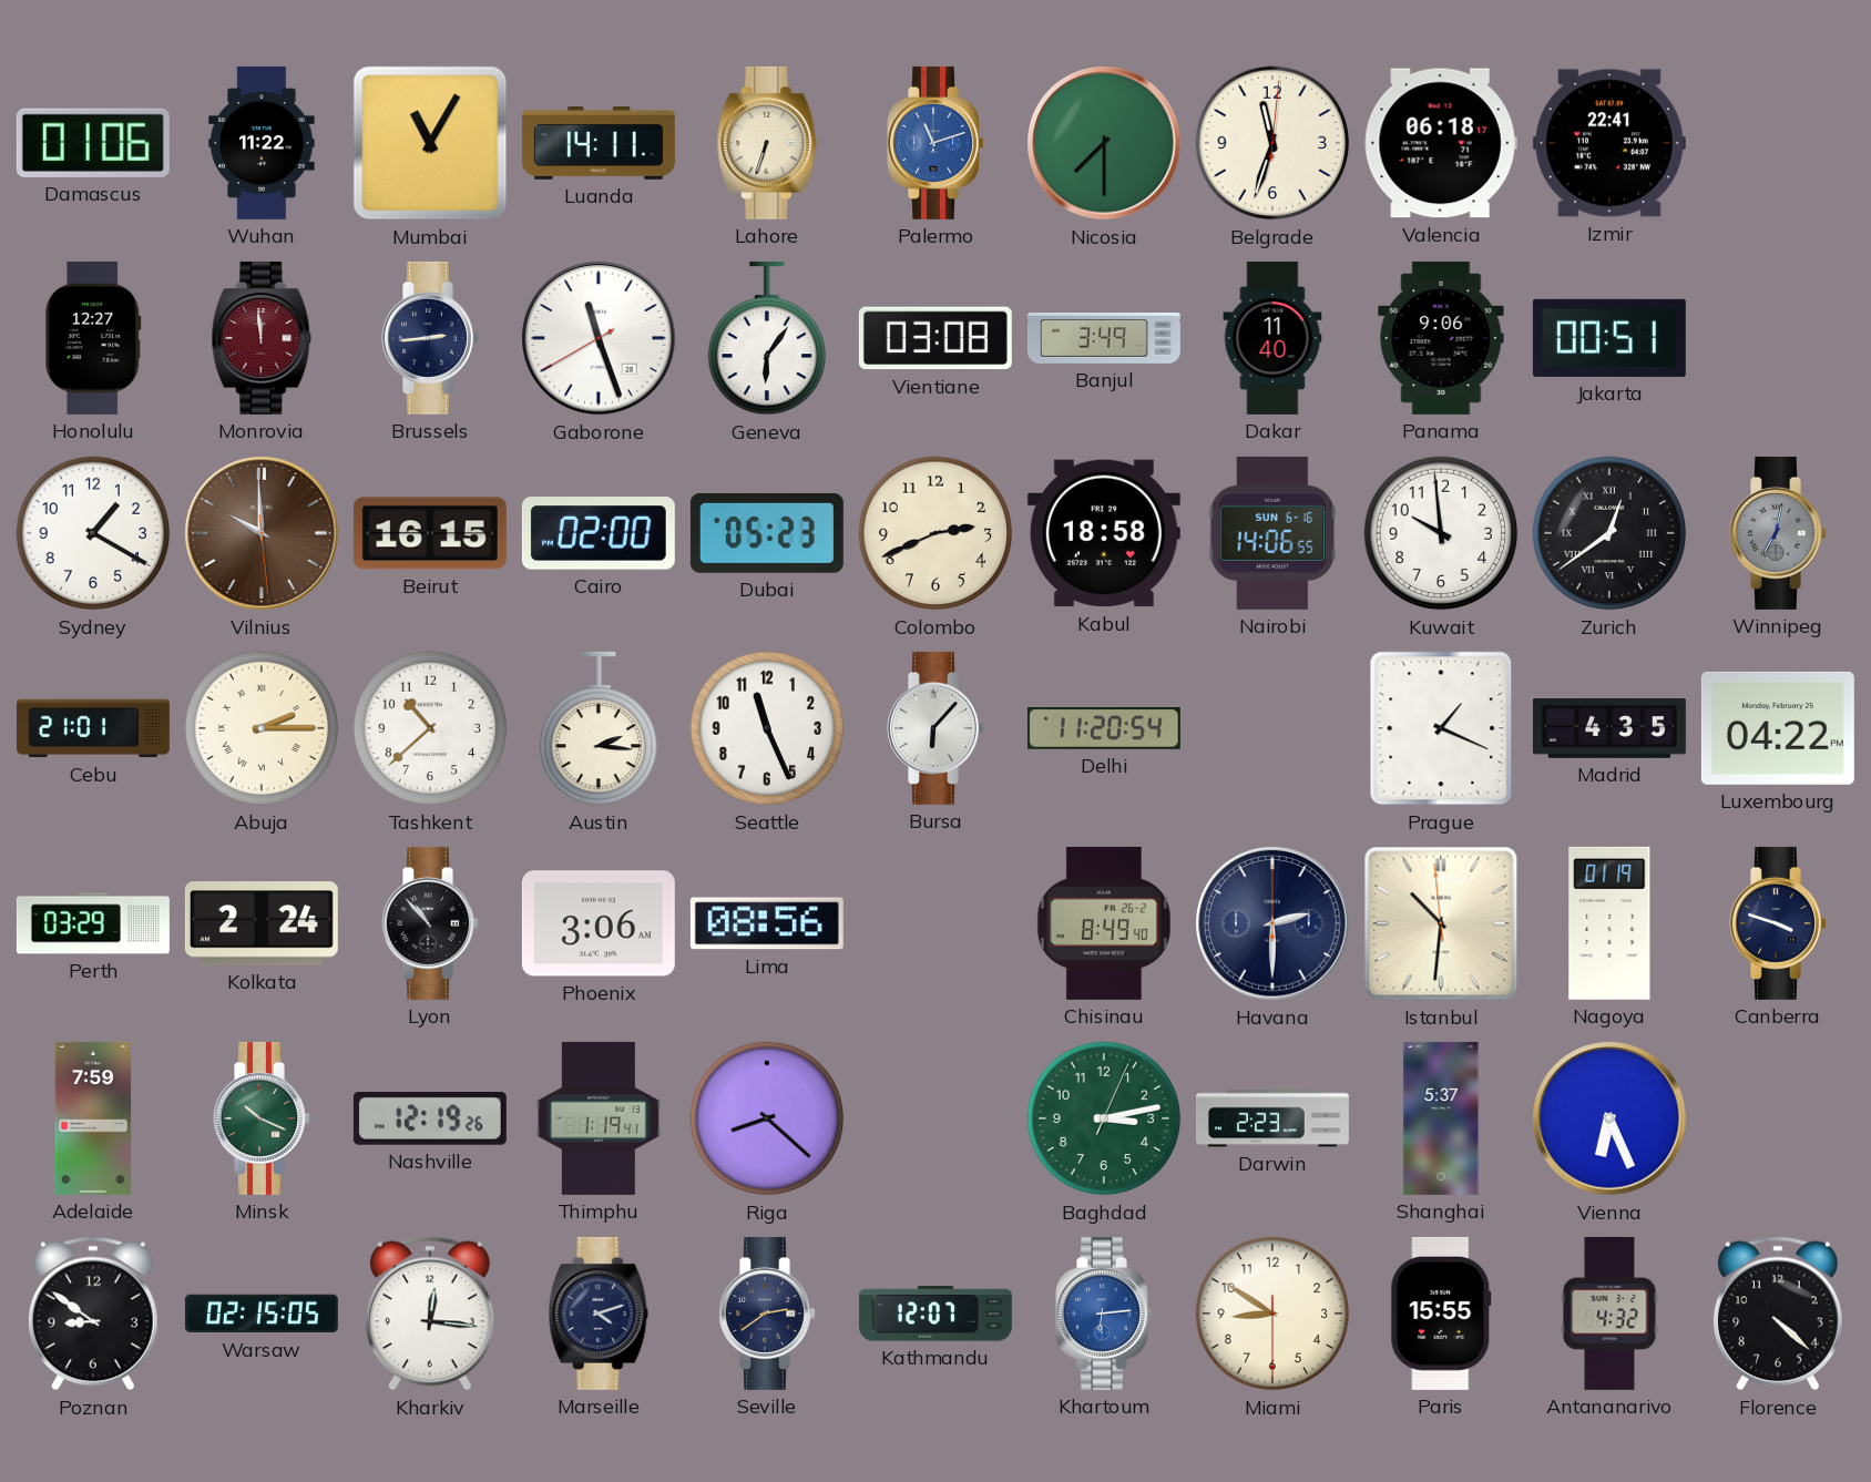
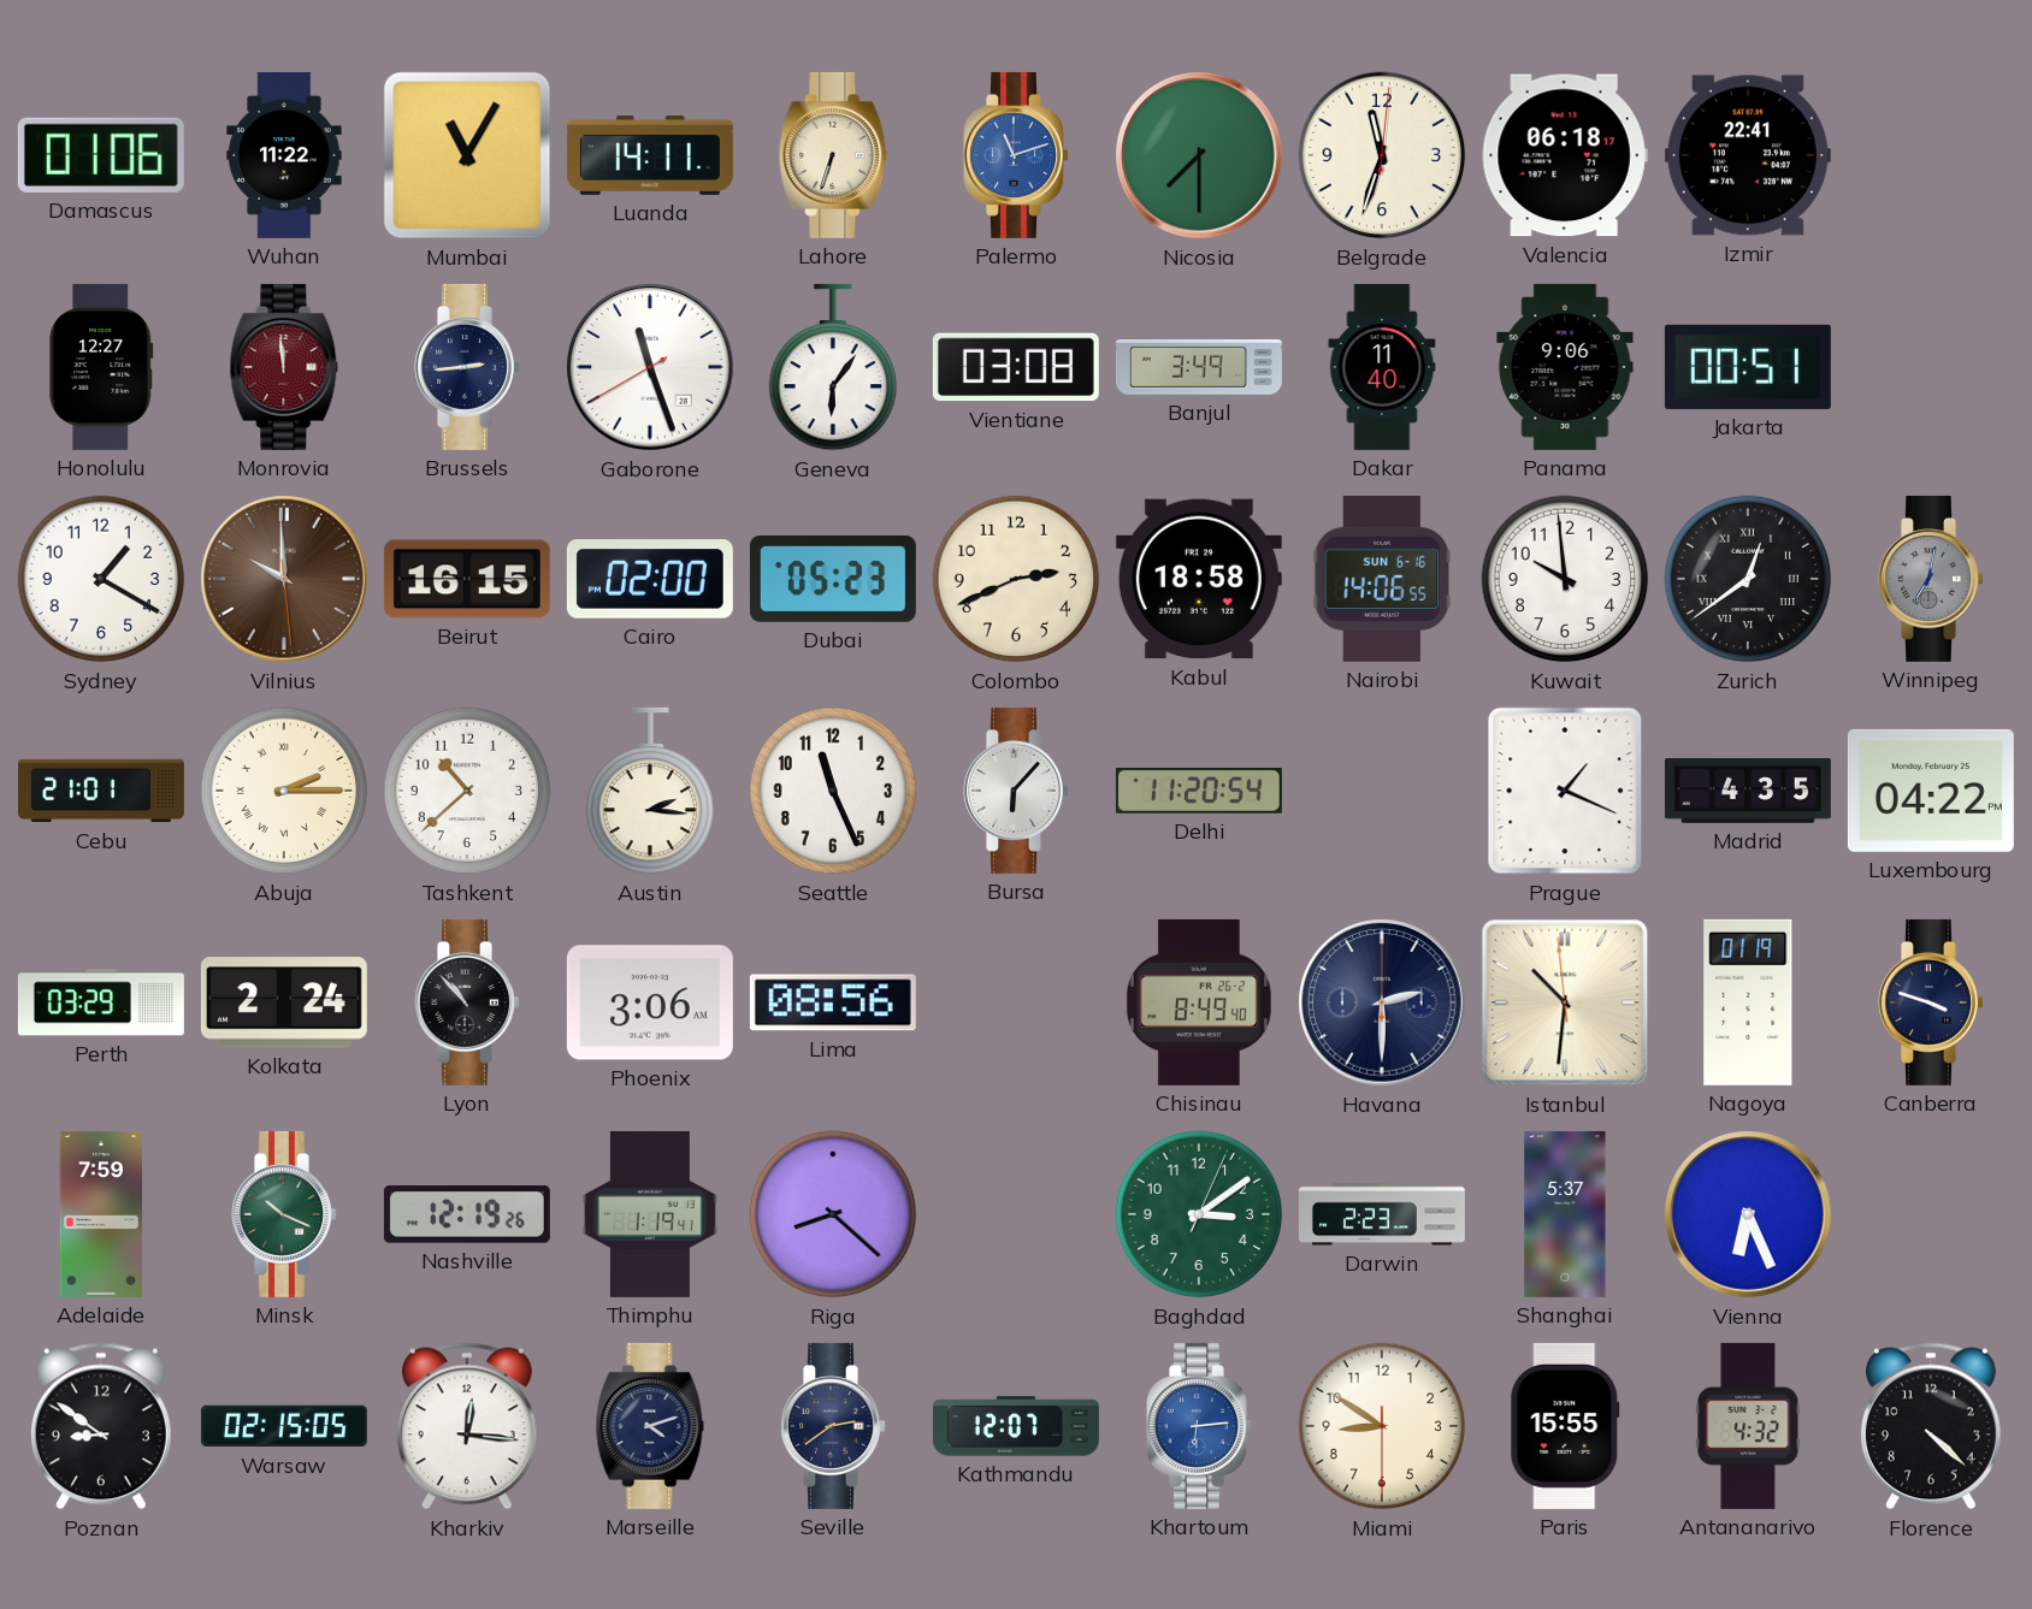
Baghdad: 3:13 -> 3:09
